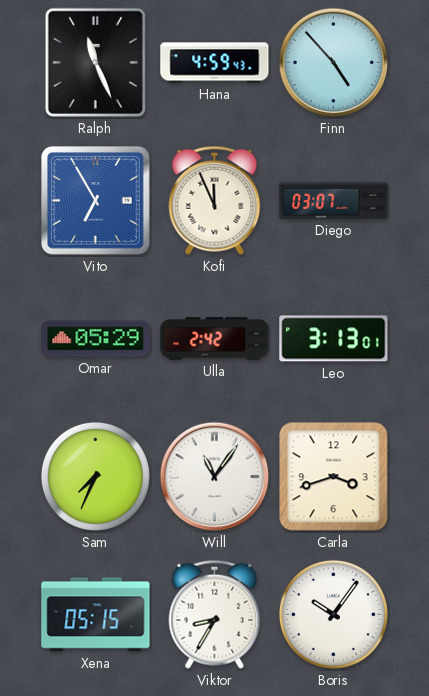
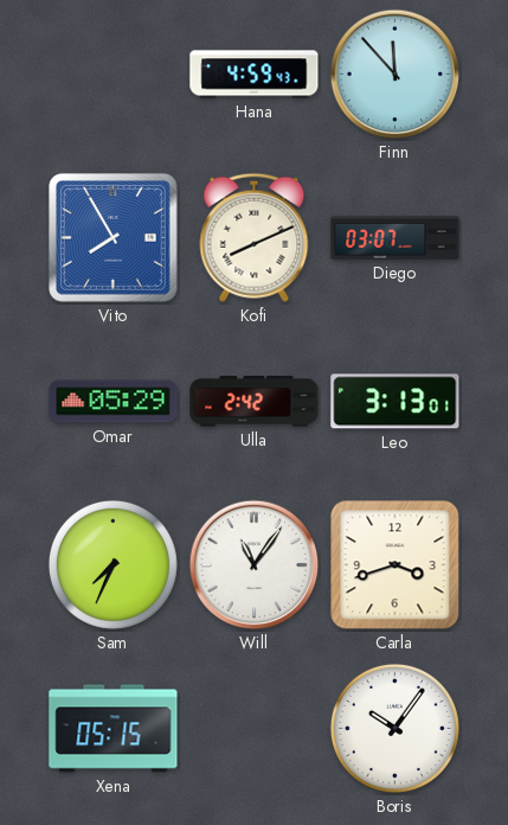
Ralph: 11:26 -> none
Finn: 4:53 -> 11:53
Vito: 6:55 -> 7:55
Kofi: 11:56 -> 8:11
Viktor: 8:35 -> none
